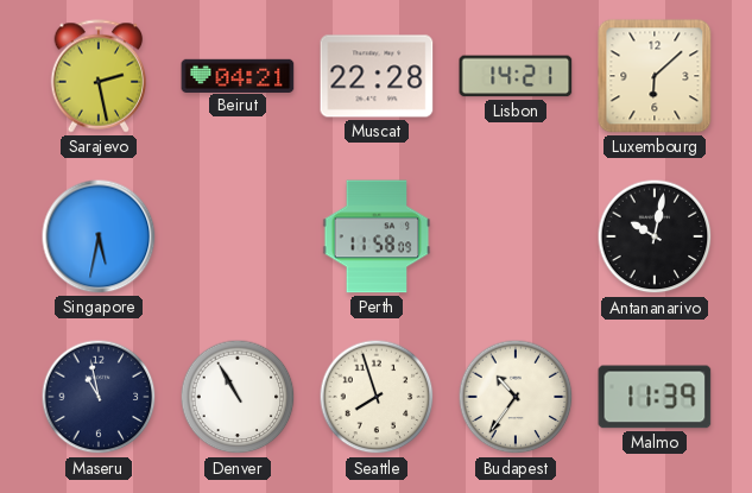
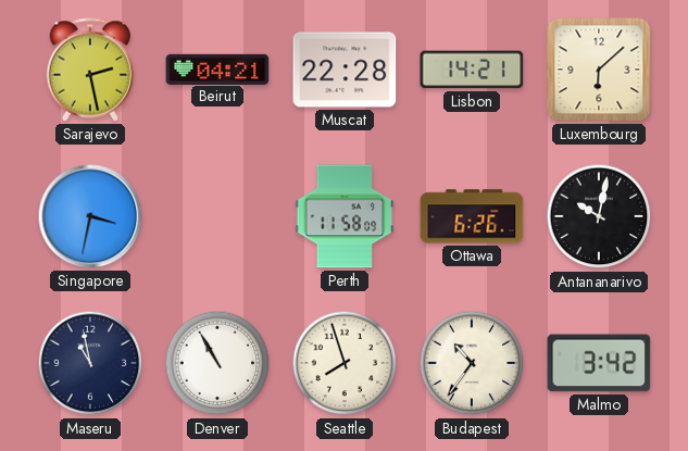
Singapore: 5:32 -> 3:32
Ottawa: none -> 6:26
Malmo: 11:39 -> 3:42
